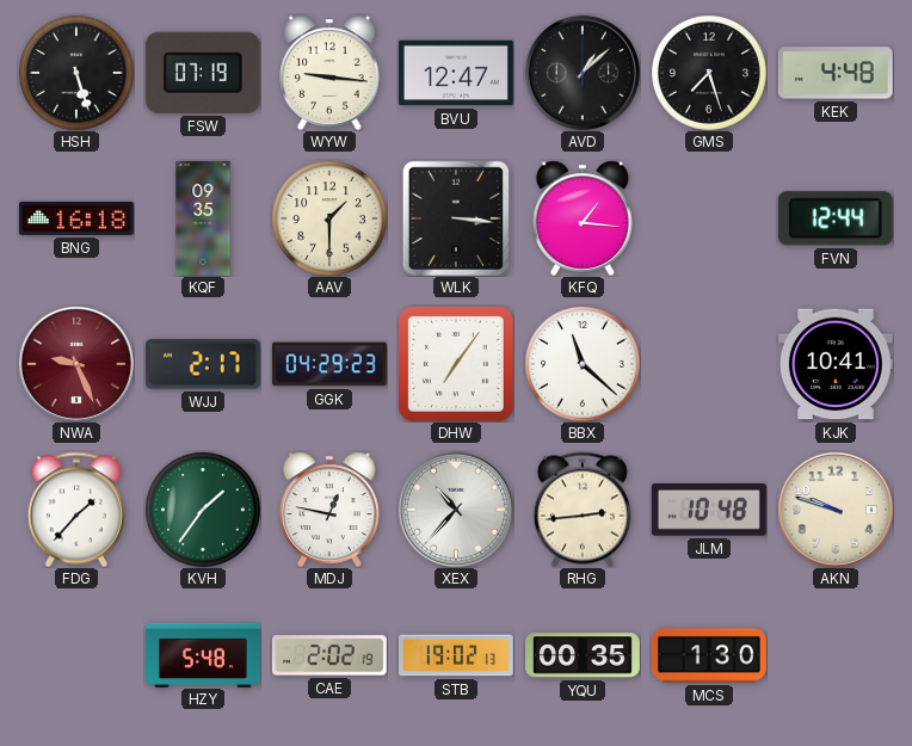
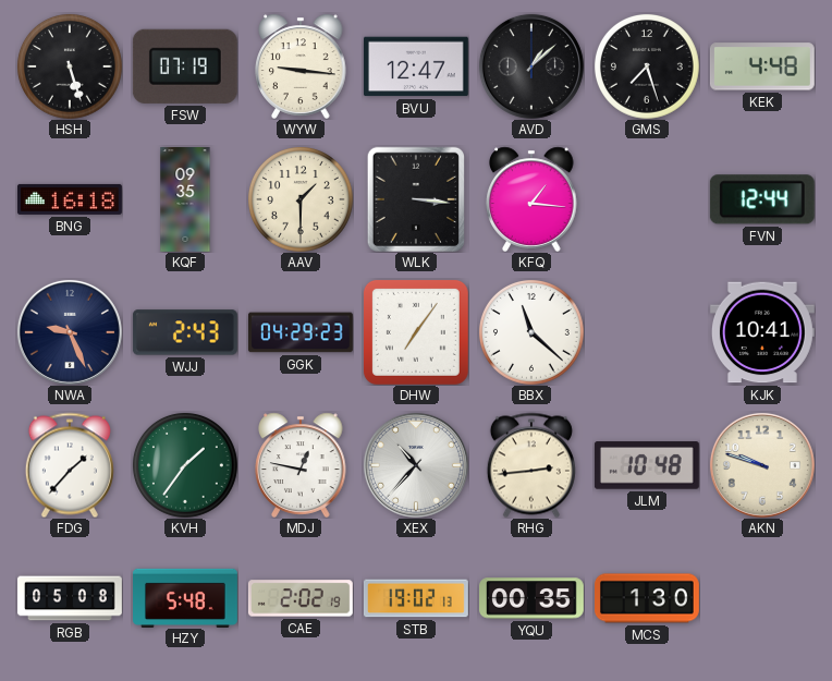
NWA dial: burgundy -> navy
WJJ: 2:17 -> 2:43
RGB: none -> 05:08
